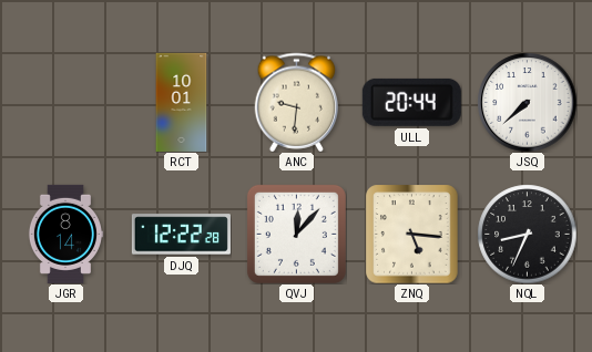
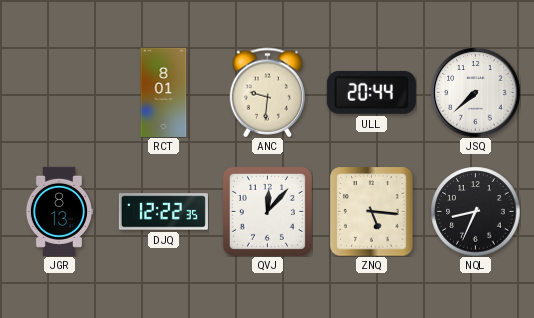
RCT: 10:01 -> 8:01
JGR: 8:14 -> 8:13
DJQ: 12:22:28 -> 12:22:35
